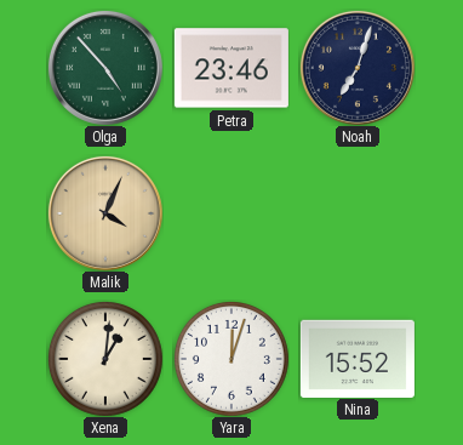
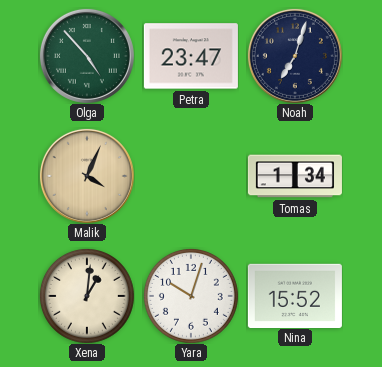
Petra: 23:46 -> 23:47
Tomas: none -> 1:34
Yara: 12:03 -> 10:03
